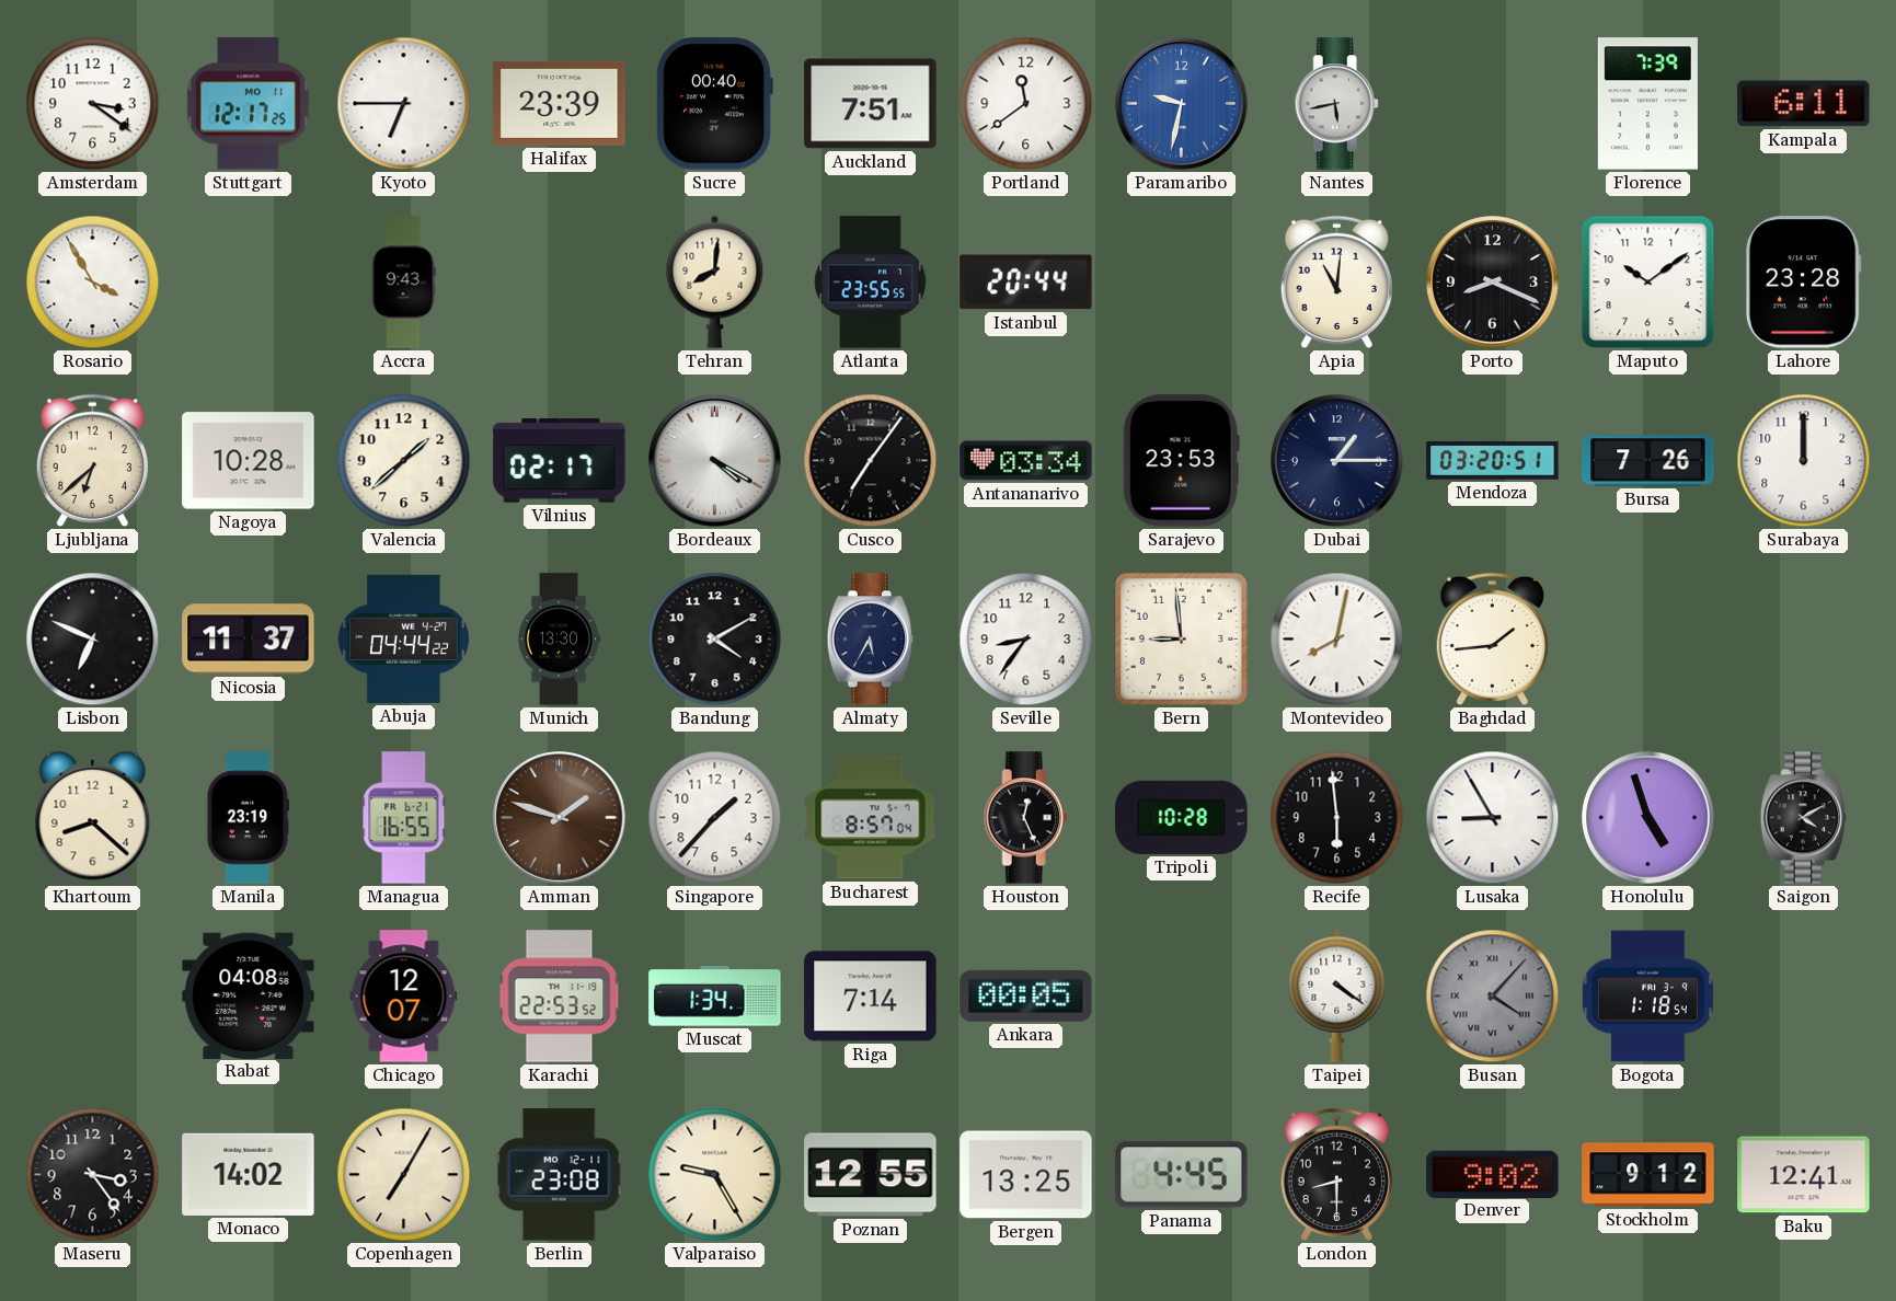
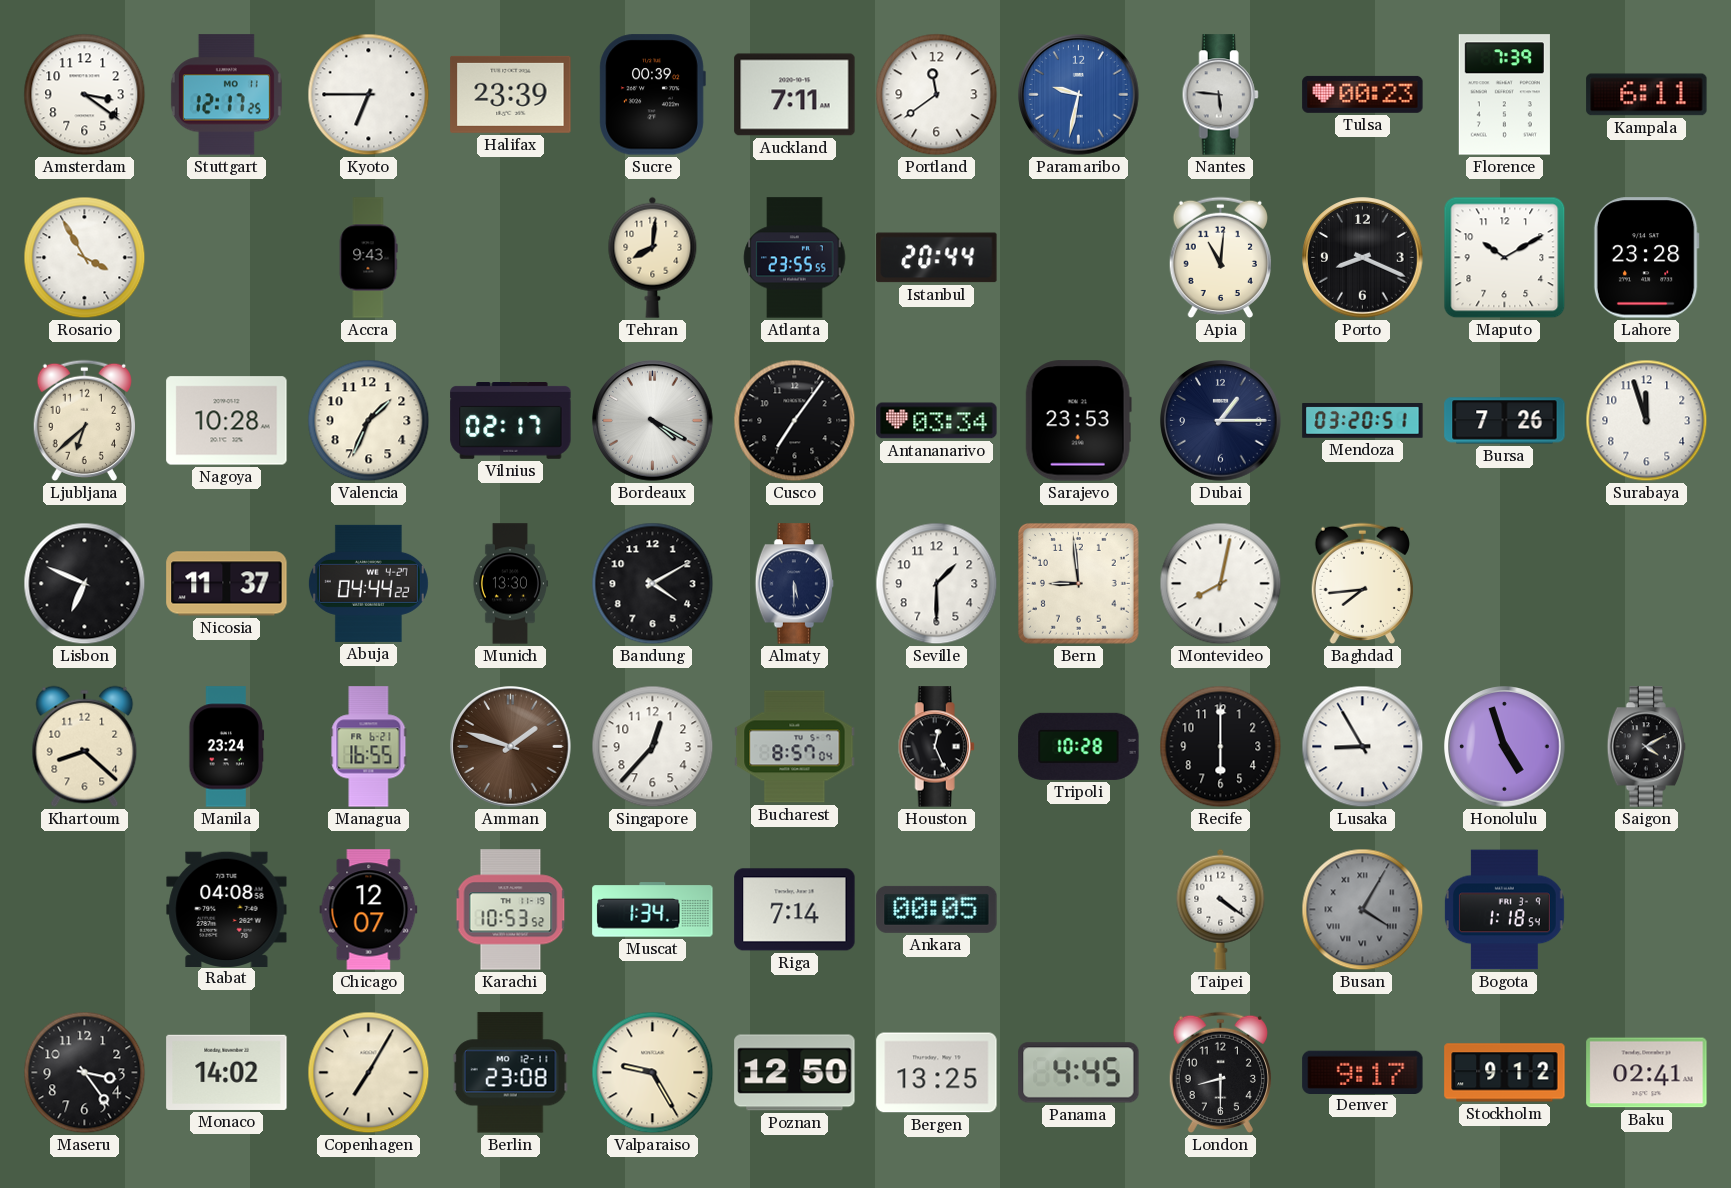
Sucre: 00:40 -> 00:39
Auckland: 7:51 -> 7:11
Nantes: 5:43 -> 5:46
Tulsa: none -> 00:23
Maputo: 10:09 -> 10:10
Valencia: 1:38 -> 1:34
Surabaya: 12:00 -> 11:57
Almaty: 5:35 -> 5:30
Seville: 8:36 -> 1:30
Baghdad: 1:44 -> 7:44
Manila: 23:19 -> 23:24
Singapore: 1:37 -> 12:37
Recife: 5:59 -> 6:00
Karachi: 22:53 -> 10:53
Busan: 4:07 -> 4:05
Poznan: 12:55 -> 12:50
Denver: 9:02 -> 9:17
Baku: 12:41 -> 02:41
